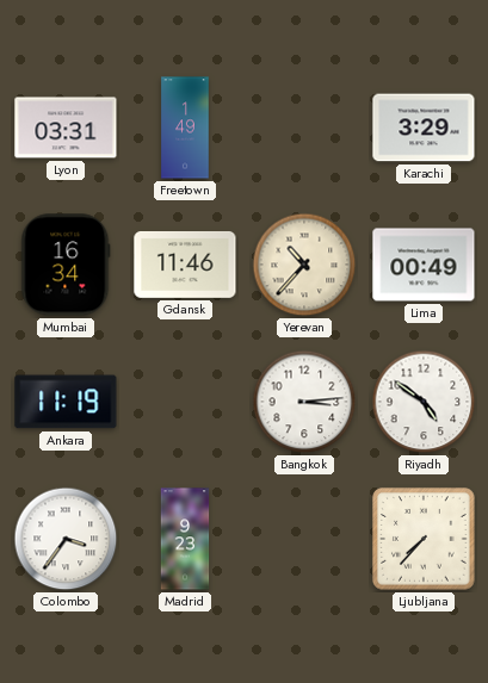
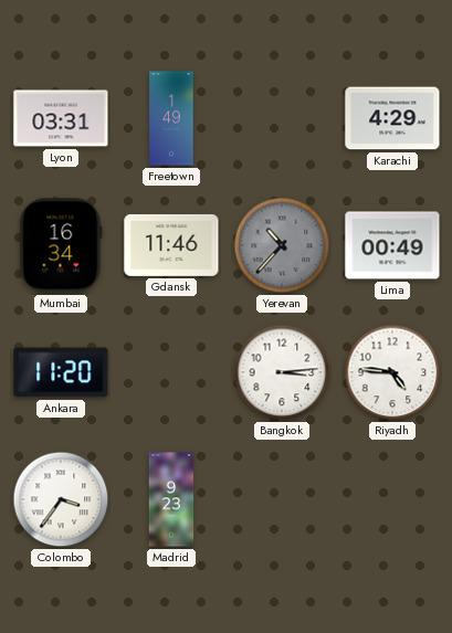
Karachi: 3:29 -> 4:29
Yerevan dial: cream -> grey
Ankara: 11:19 -> 11:20
Riyadh: 4:51 -> 4:46
Ljubljana: 7:37 -> none
